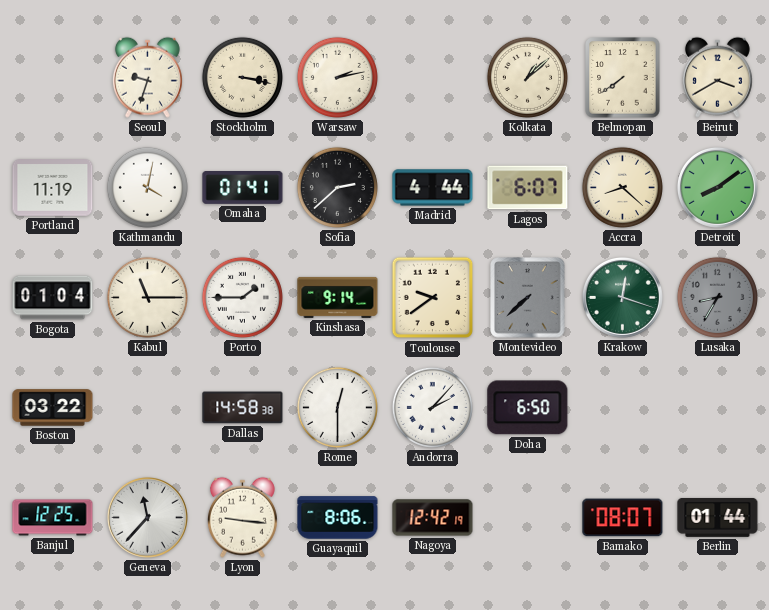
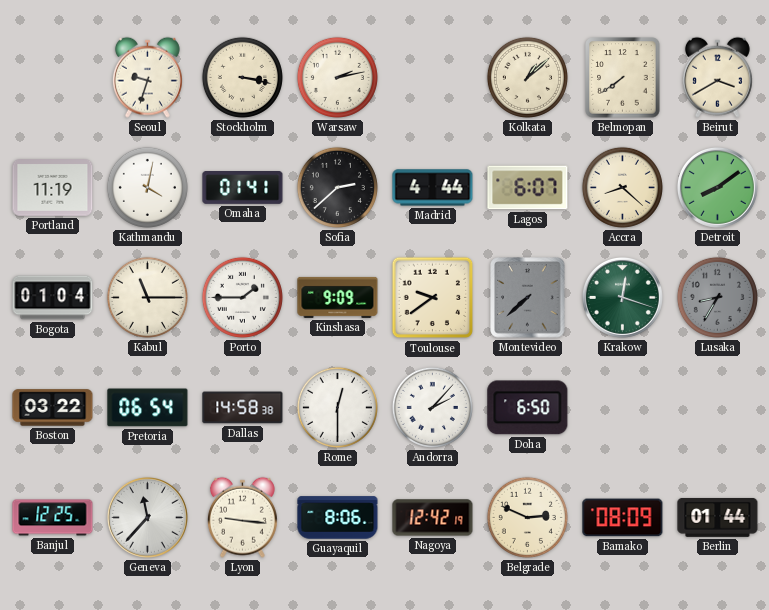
Kinshasa: 9:14 -> 9:09
Pretoria: none -> 06:54
Belgrade: none -> 2:49
Bamako: 08:07 -> 08:09
